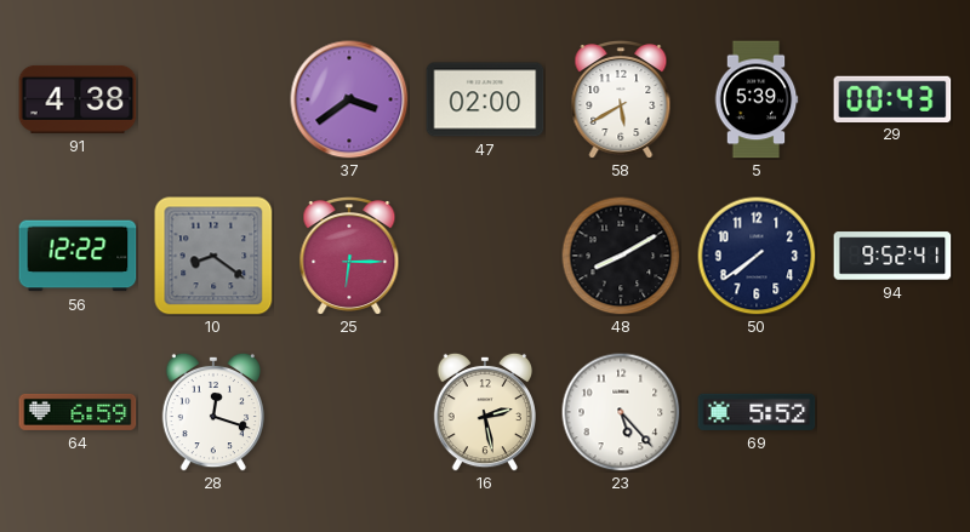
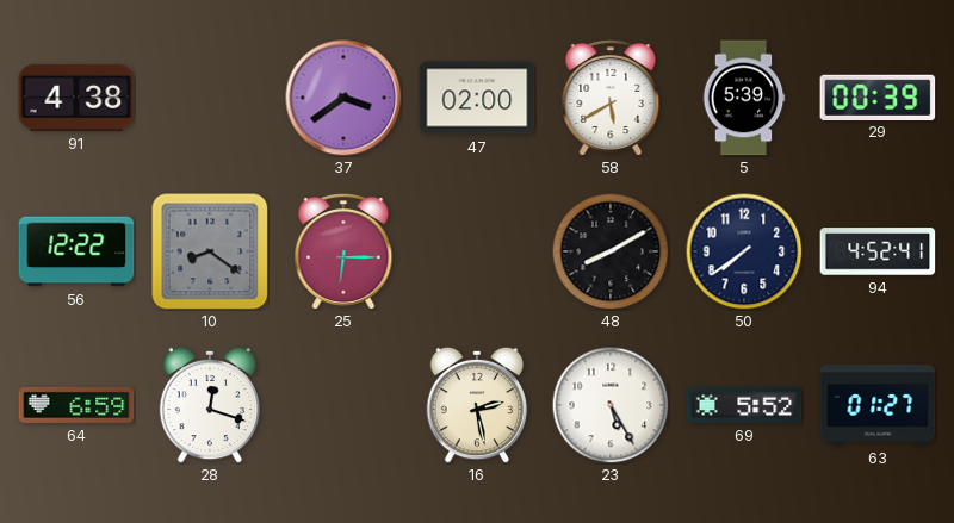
29: 00:43 -> 00:39
94: 9:52 -> 4:52
23: 5:23 -> 5:25
63: none -> 01:27
